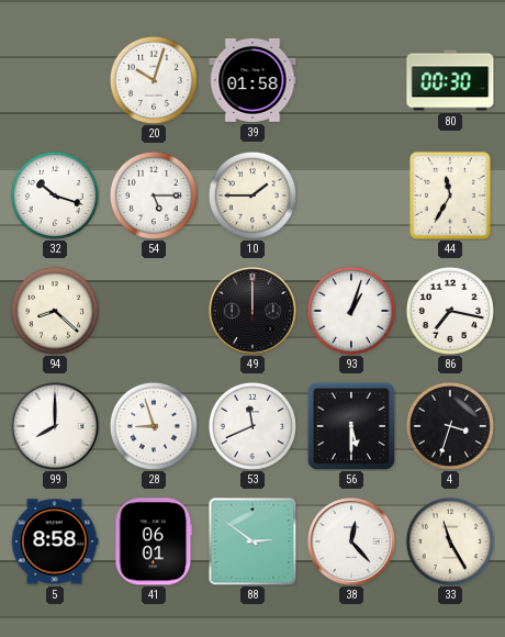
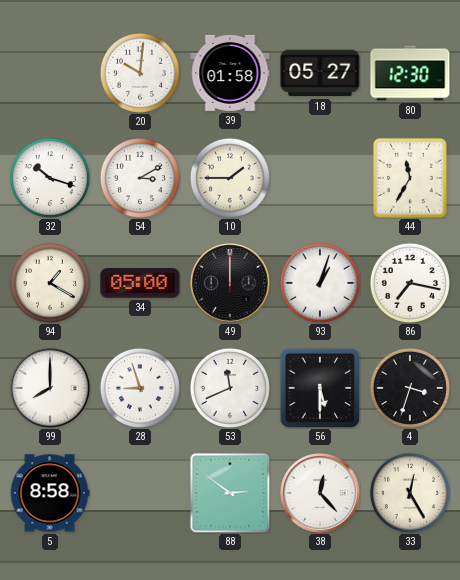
20: 10:03 -> 10:01
18: none -> 05:27
80: 00:30 -> 12:30
54: 5:15 -> 3:10
94: 8:22 -> 1:20
34: none -> 05:00
41: 06:01 -> none
33: 11:25 -> 12:25
